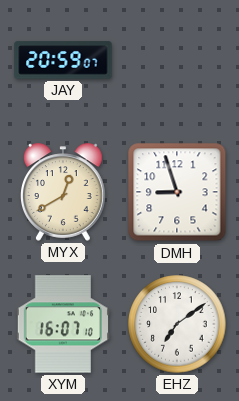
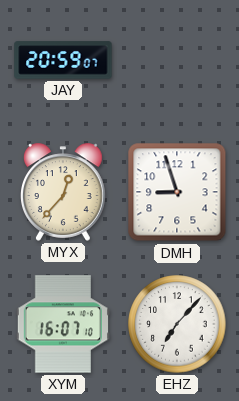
MYX: 12:40 -> 12:37
EHZ: 7:09 -> 7:07
